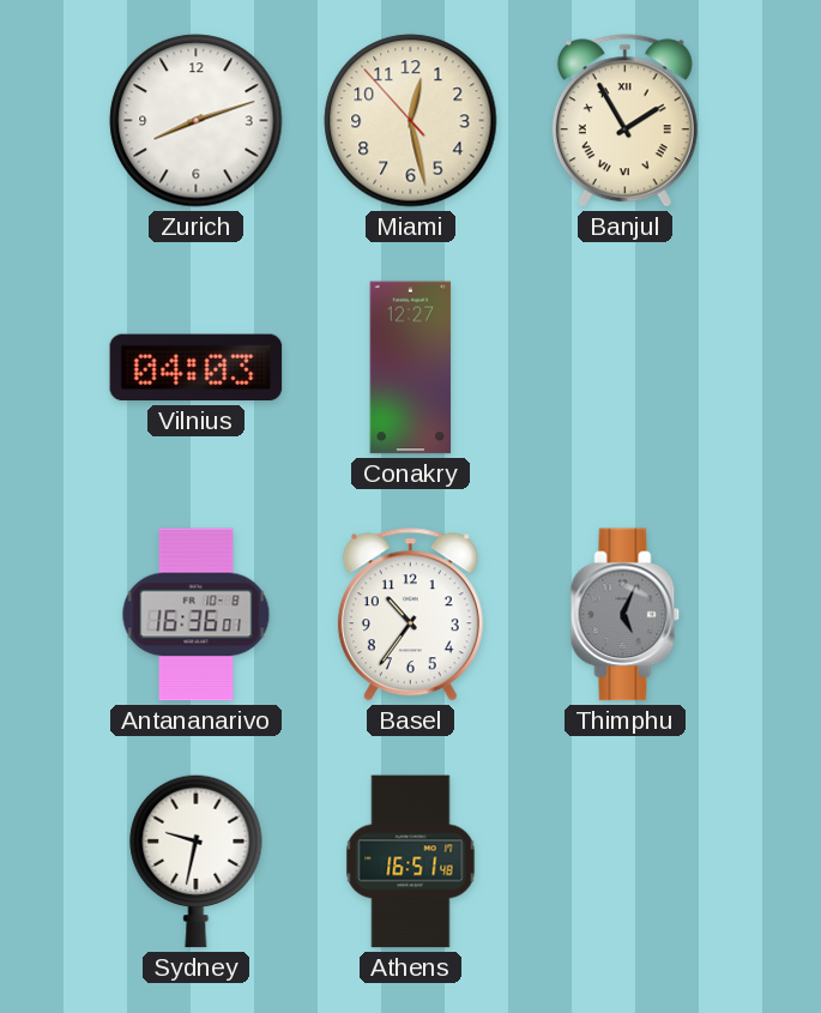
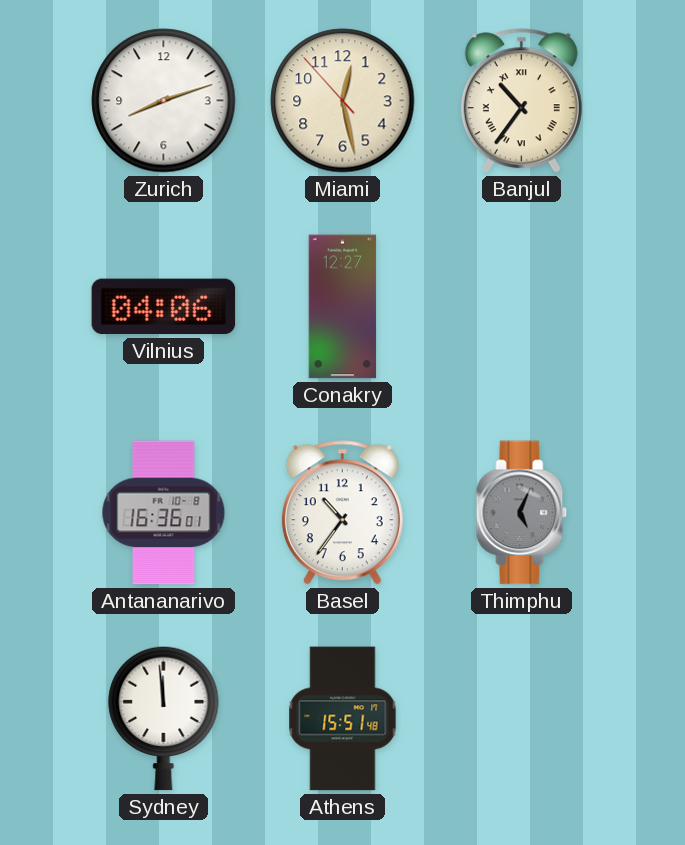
Banjul: 1:55 -> 10:36
Vilnius: 04:03 -> 04:06
Sydney: 9:32 -> 11:59
Athens: 16:51 -> 15:51
